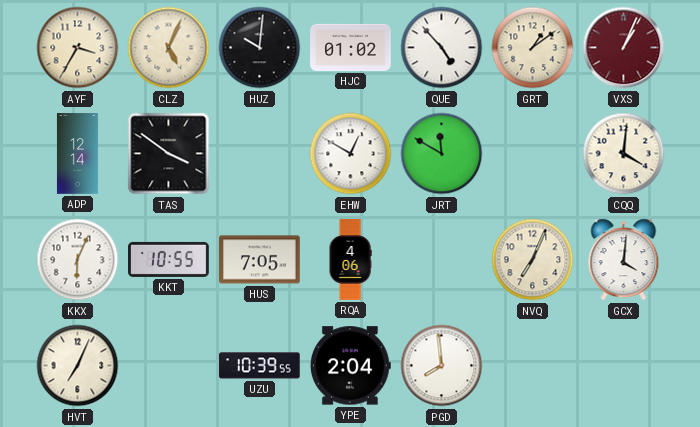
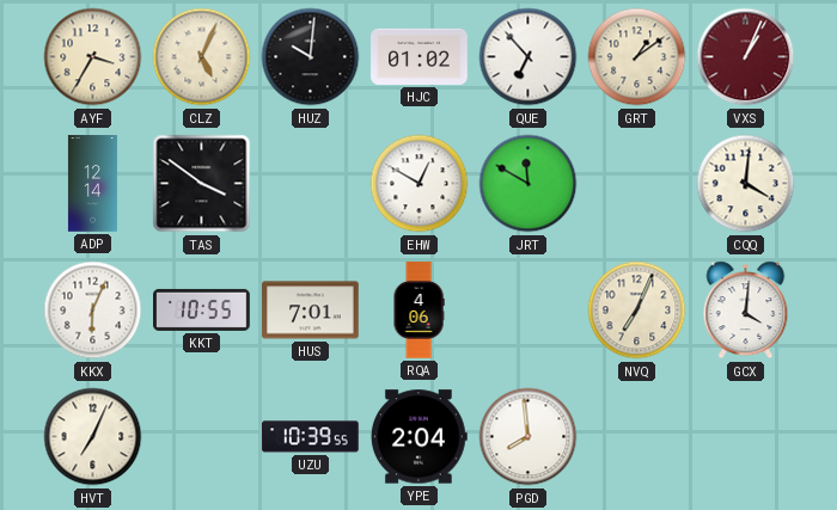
QUE: 4:53 -> 6:53
HUS: 7:05 -> 7:01
